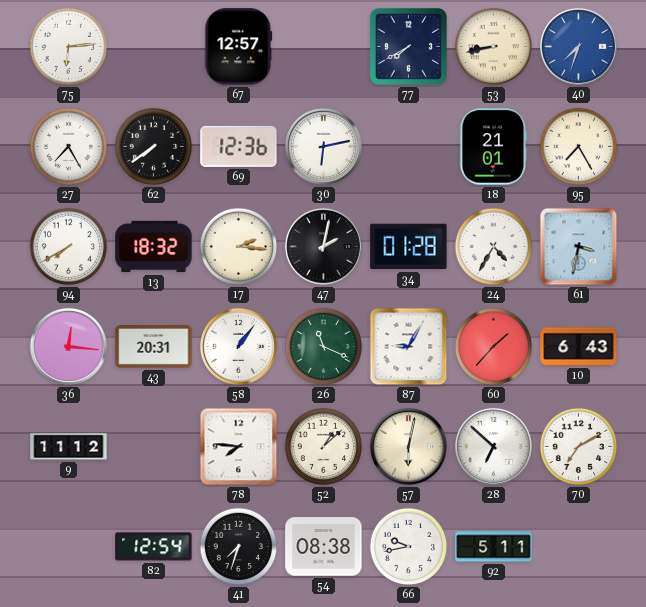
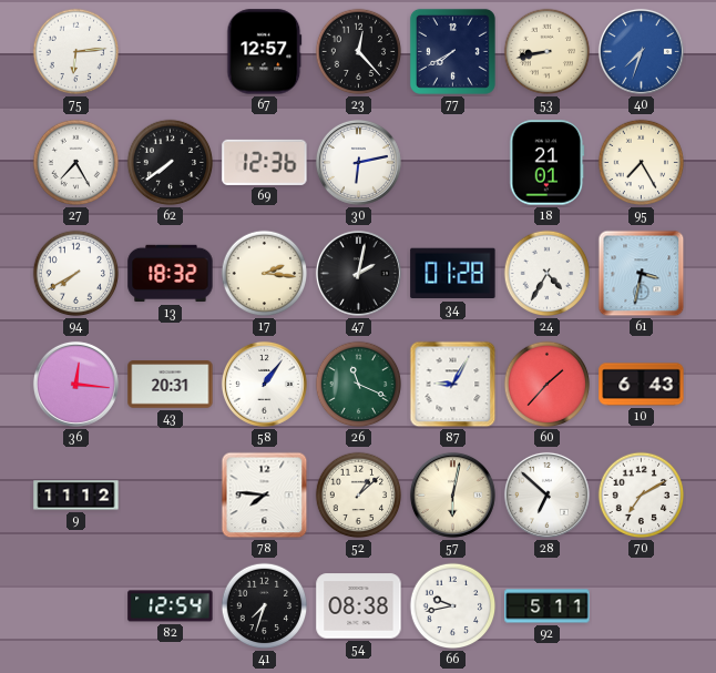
23: none -> 12:23
